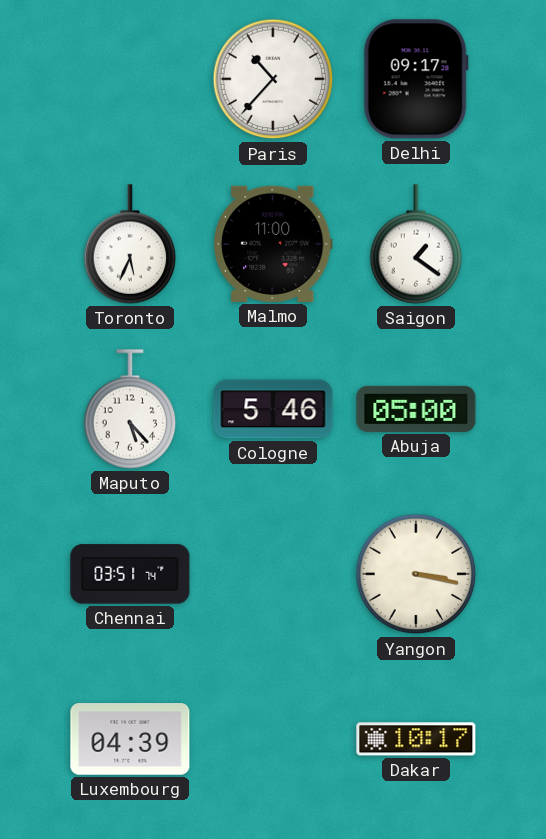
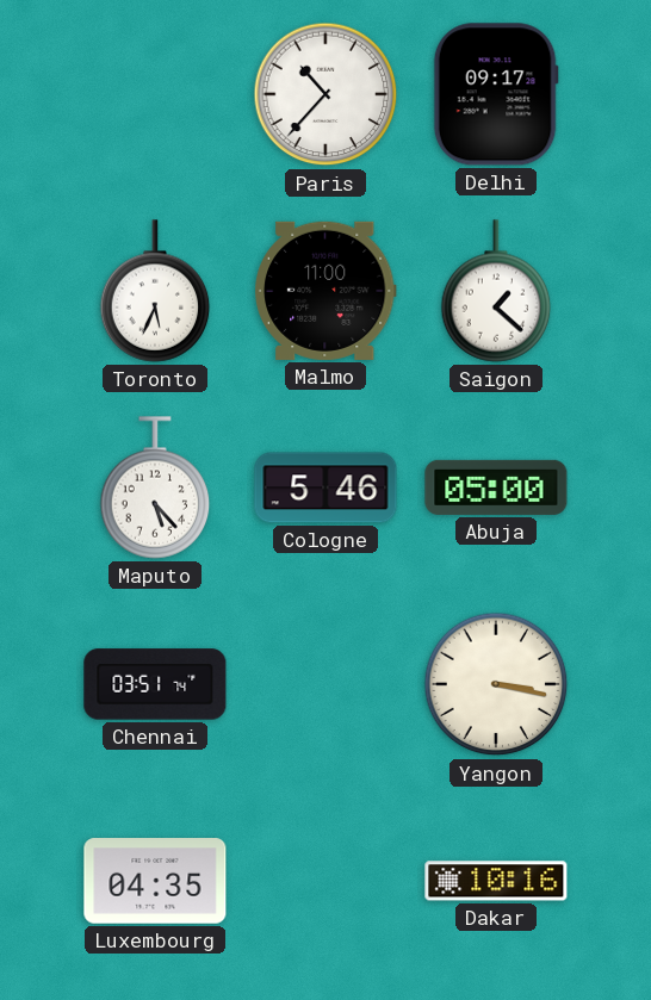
Saigon: 1:21 -> 1:22
Luxembourg: 04:39 -> 04:35
Dakar: 10:17 -> 10:16
